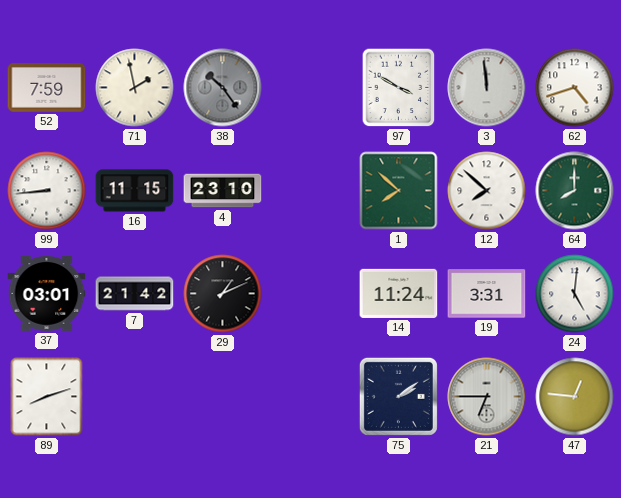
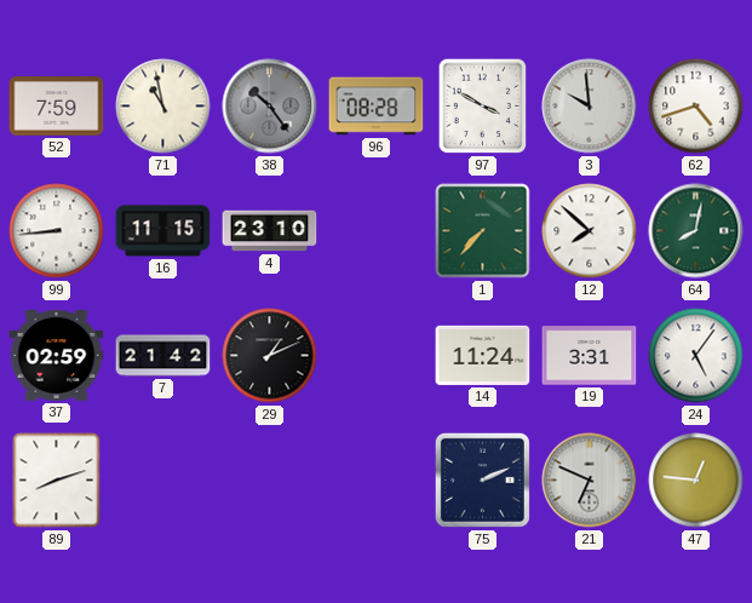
71: 1:58 -> 10:58
96: none -> 08:28
3: 11:59 -> 9:59
1: 7:52 -> 7:37
64: 8:00 -> 8:02
37: 03:01 -> 02:59
24: 5:01 -> 5:06
75: 2:09 -> 2:11
21: 6:45 -> 6:49
